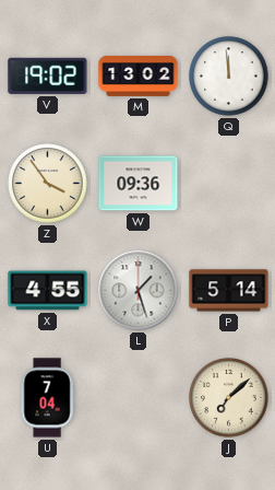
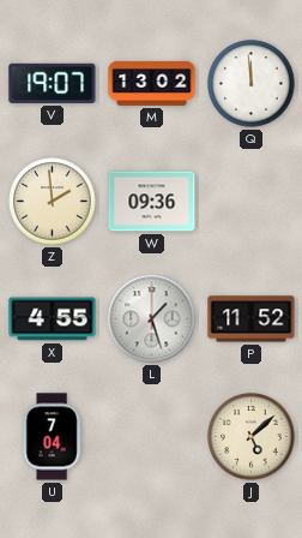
V: 19:02 -> 19:07
Z: 3:54 -> 1:59
P: 5:14 -> 11:52
J: 7:08 -> 5:08
